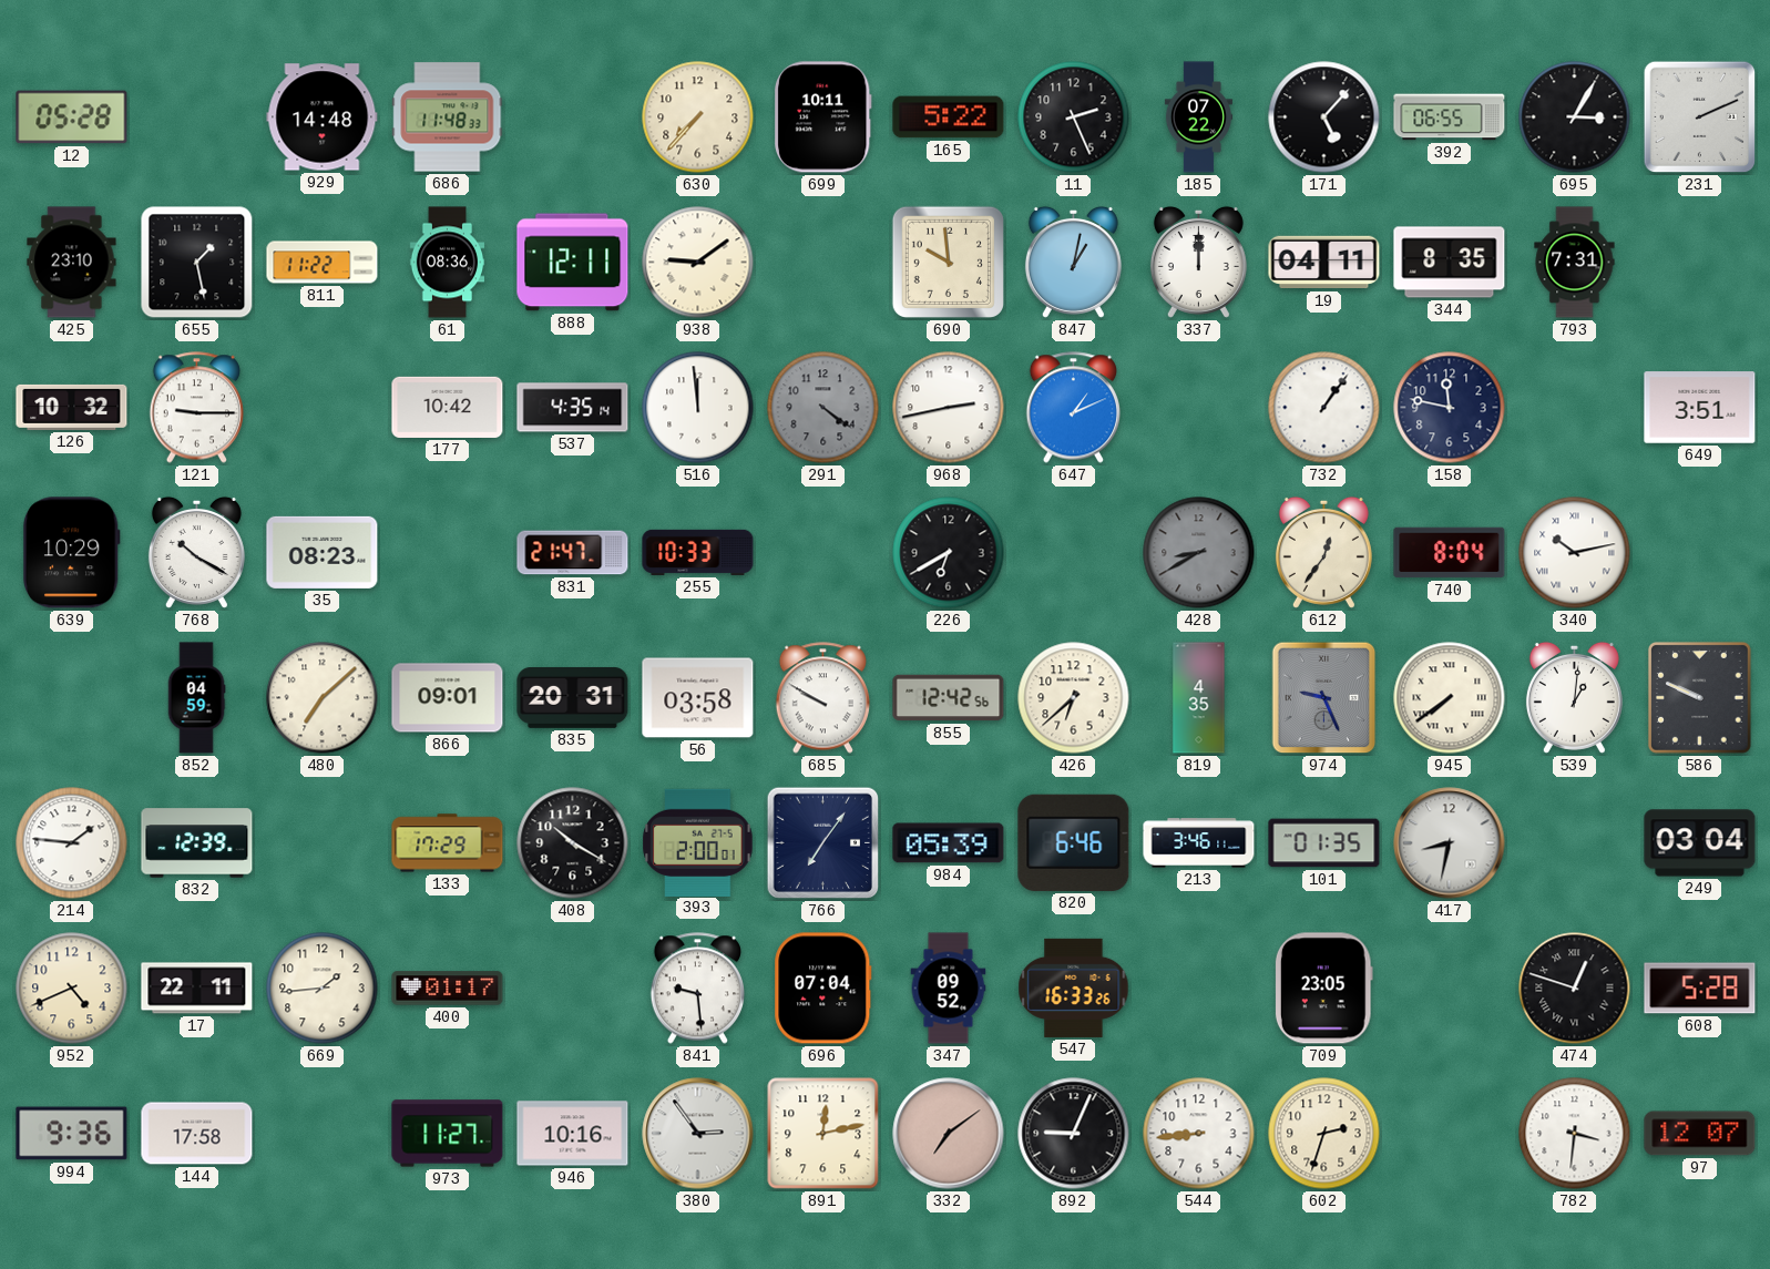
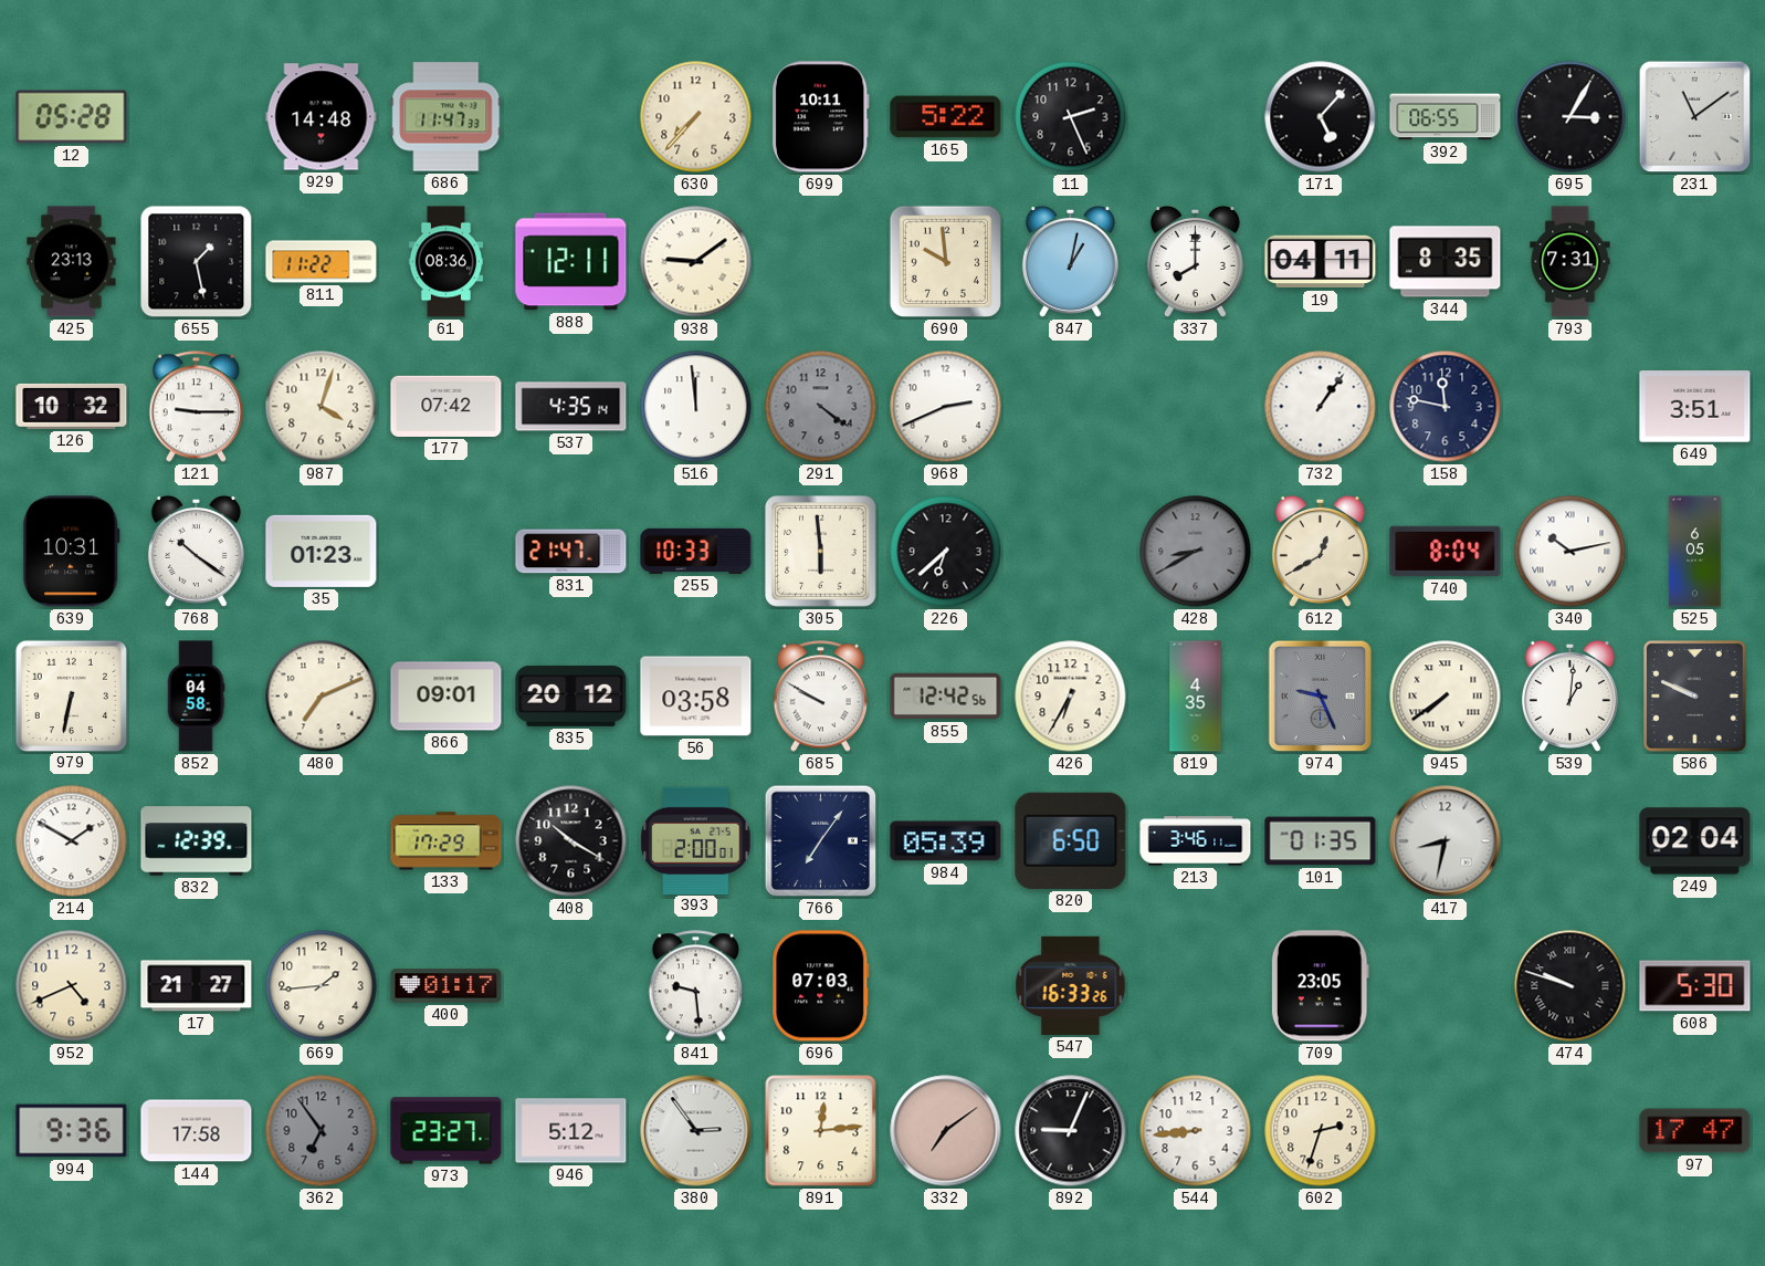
686: 11:48 -> 11:47
185: 07:22 -> none
231: 2:11 -> 11:09
425: 23:10 -> 23:13
337: 12:00 -> 8:00
987: none -> 4:03
177: 10:42 -> 07:42
968: 2:43 -> 2:41
647: 1:11 -> none
639: 10:29 -> 10:31
768: 10:20 -> 10:21
35: 08:23 -> 01:23
305: none -> 5:59
226: 6:40 -> 6:38
612: 12:36 -> 12:40
525: none -> 6:05
979: none -> 6:32
852: 04:59 -> 04:58
480: 7:08 -> 7:11
835: 20:31 -> 20:12
426: 6:38 -> 6:35
214: 1:46 -> 1:50
820: 6:46 -> 6:50
249: 03:04 -> 02:04
17: 22:11 -> 21:27
696: 07:04 -> 07:03
347: 09:52 -> none
474: 12:48 -> 9:48
608: 5:28 -> 5:30
362: none -> 6:54
973: 11:27 -> 23:27
946: 10:16 -> 5:12
891: 12:13 -> 12:14
782: 3:31 -> none
97: 12:07 -> 17:47
